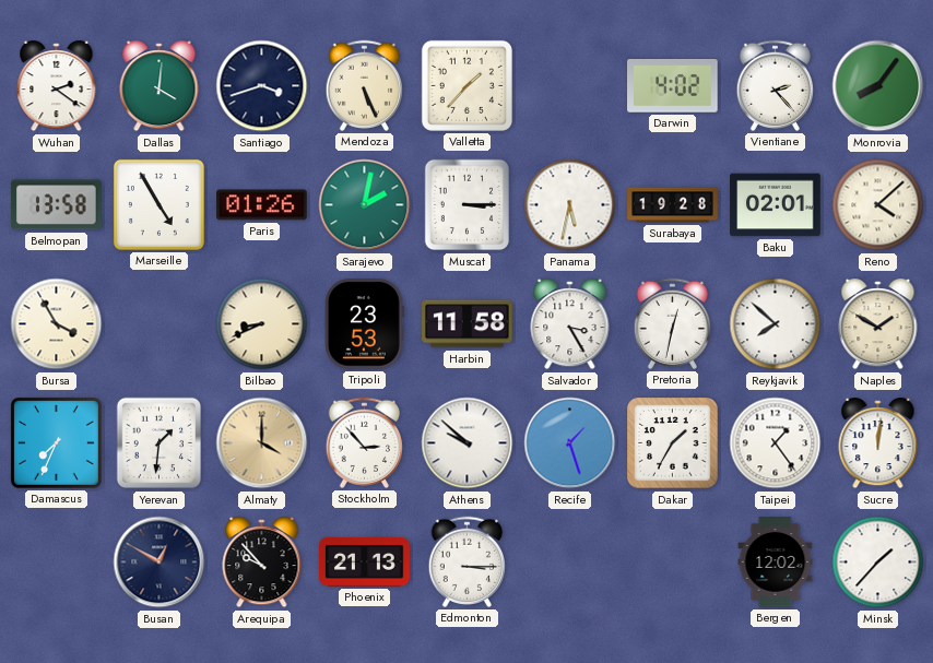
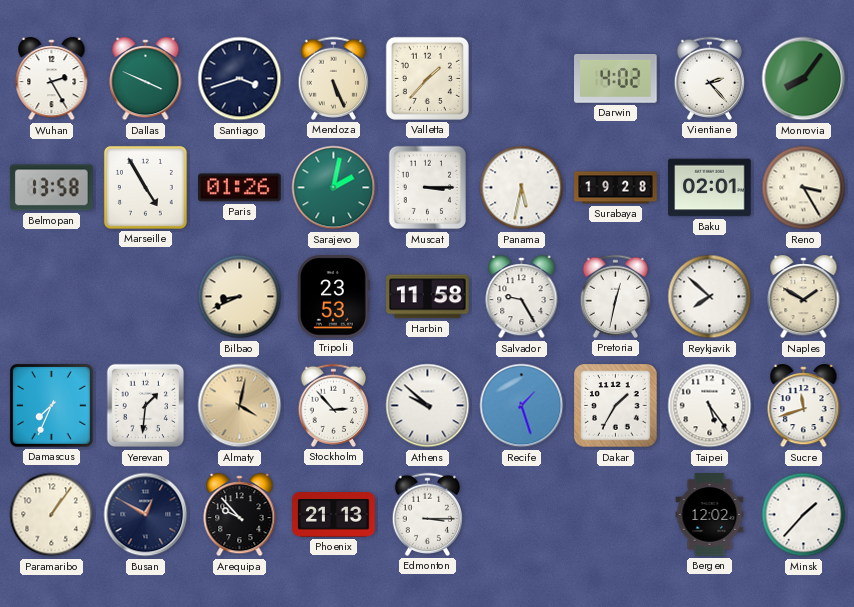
Wuhan: 2:21 -> 2:25
Dallas: 4:01 -> 3:49
Reno: 4:08 -> 3:25
Bursa: 3:55 -> none
Salvador: 3:25 -> 9:25
Almaty: 4:00 -> 4:02
Taipei: 1:24 -> 5:24
Sucre: 12:01 -> 11:42
Paramaribo: none -> 1:06
